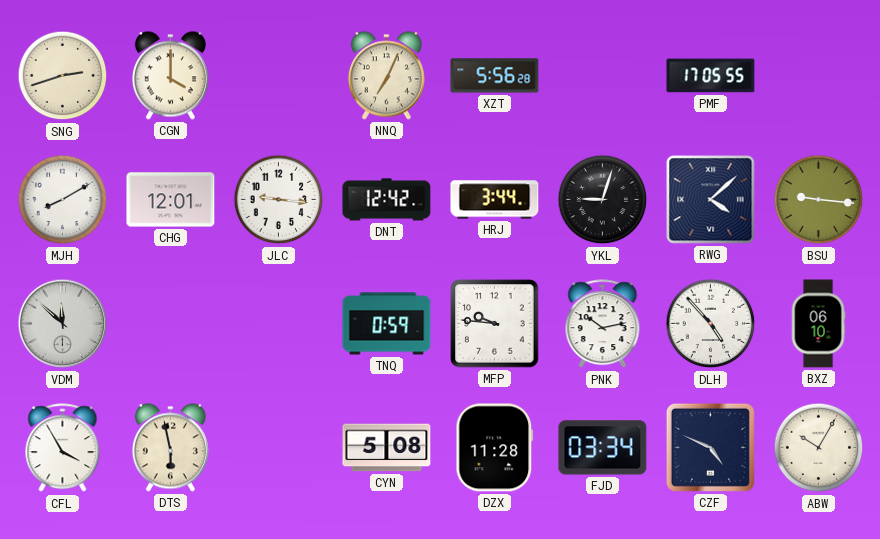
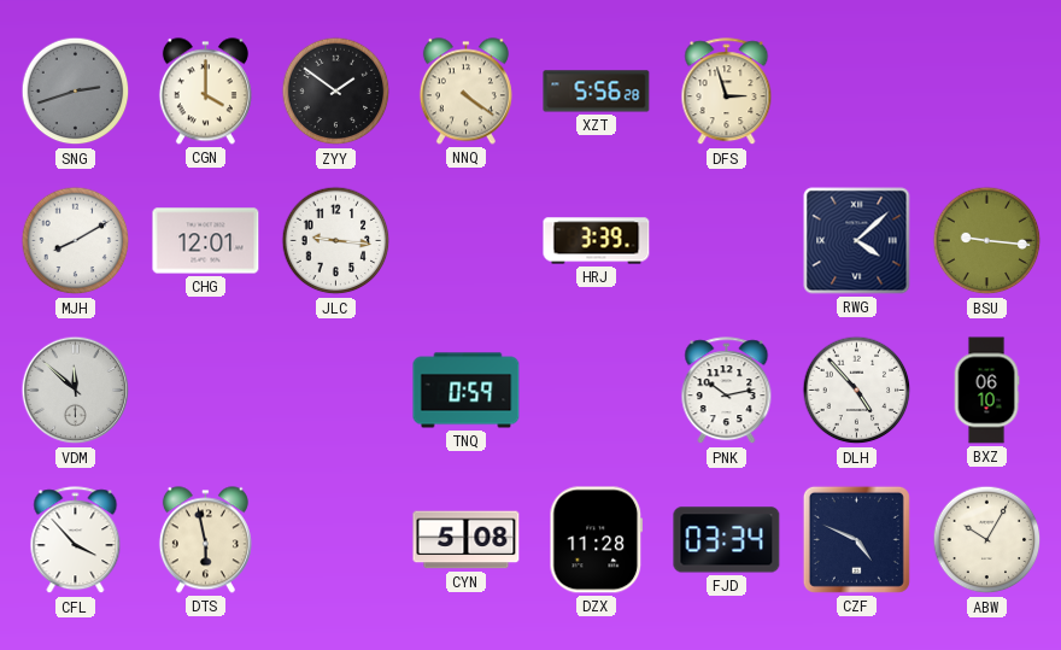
SNG dial: cream -> grey
ZYY: none -> 1:51
NNQ: 7:04 -> 4:21
DFS: none -> 2:57
PMF: 17:05 -> none
DNT: 12:42 -> none
HRJ: 3:44 -> 3:39
YKL: 9:03 -> none
MFP: 9:46 -> none
CFL: 3:55 -> 3:53
